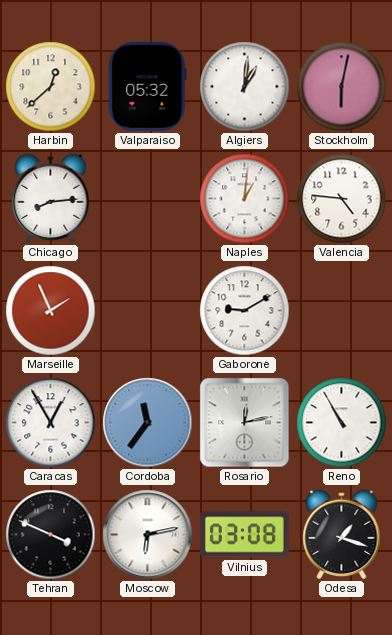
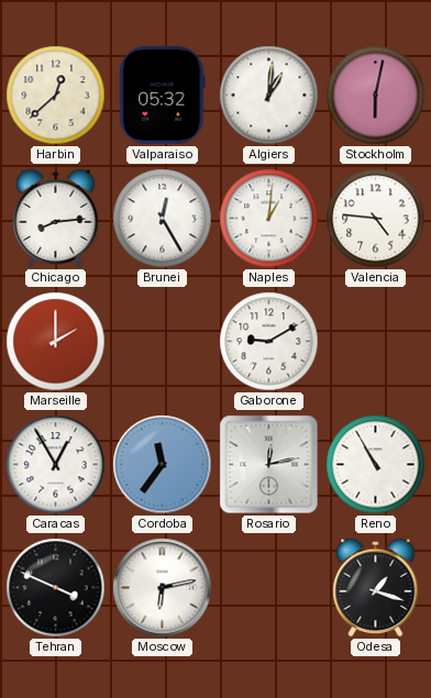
Brunei: none -> 12:25
Marseille: 1:56 -> 2:00
Vilnius: 03:08 -> none
